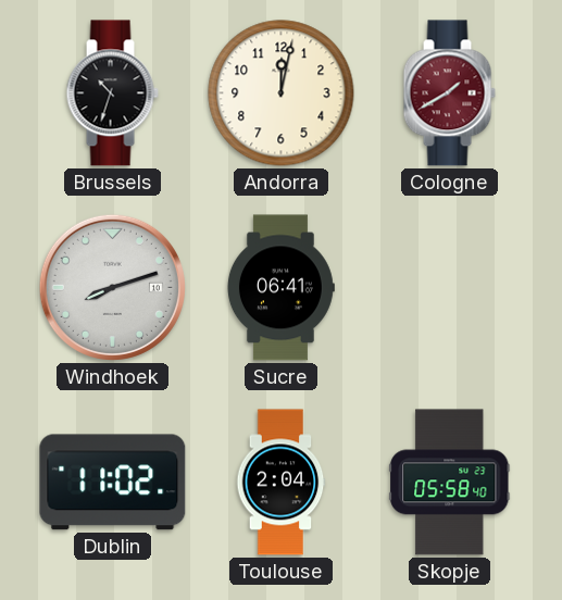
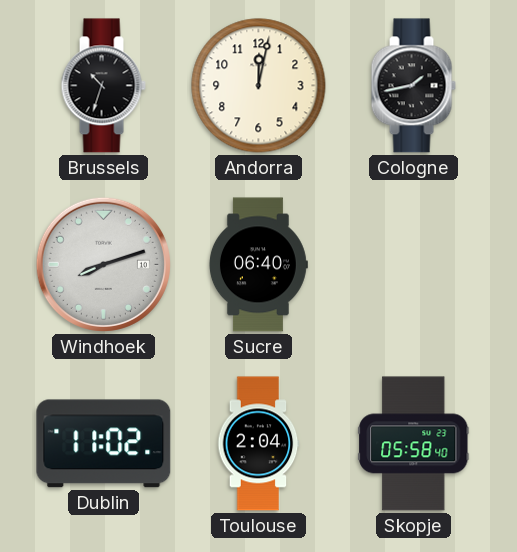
Cologne: 1:40 -> 1:43
Cologne dial: burgundy -> black
Sucre: 06:41 -> 06:40
